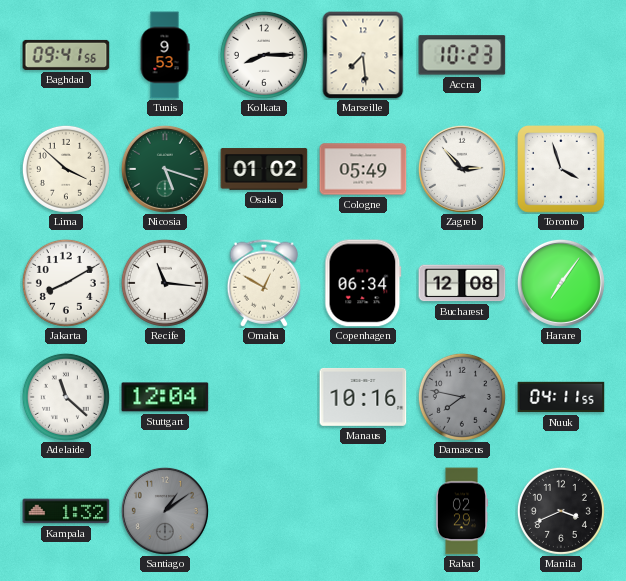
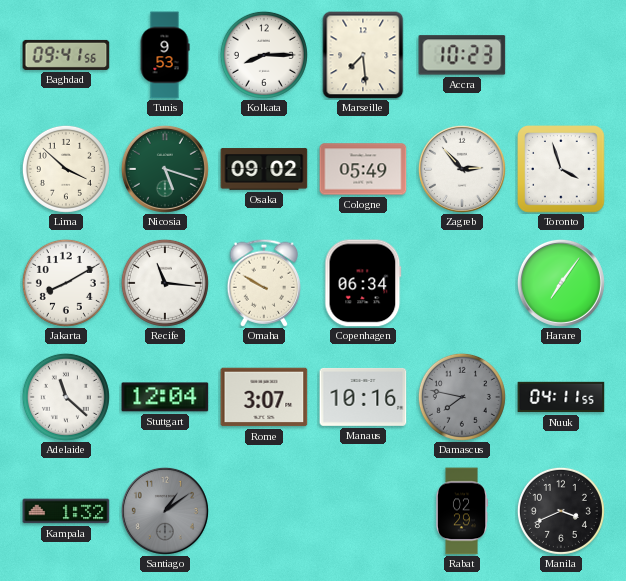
Osaka: 01:02 -> 09:02
Omaha: 12:50 -> 9:50
Bucharest: 12:08 -> none
Rome: none -> 3:07
